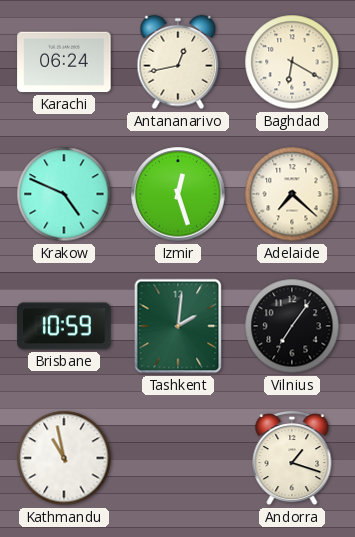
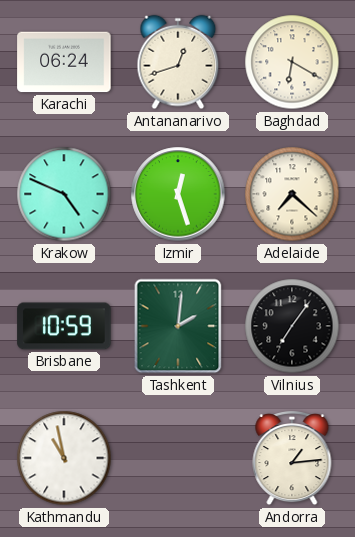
Antananarivo: 12:43 -> 12:42
Andorra: 1:18 -> 1:14
